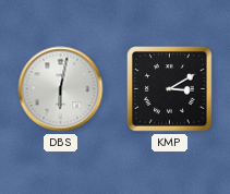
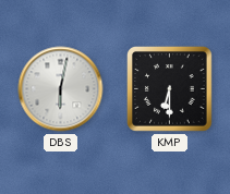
KMP: 3:10 -> 6:30
